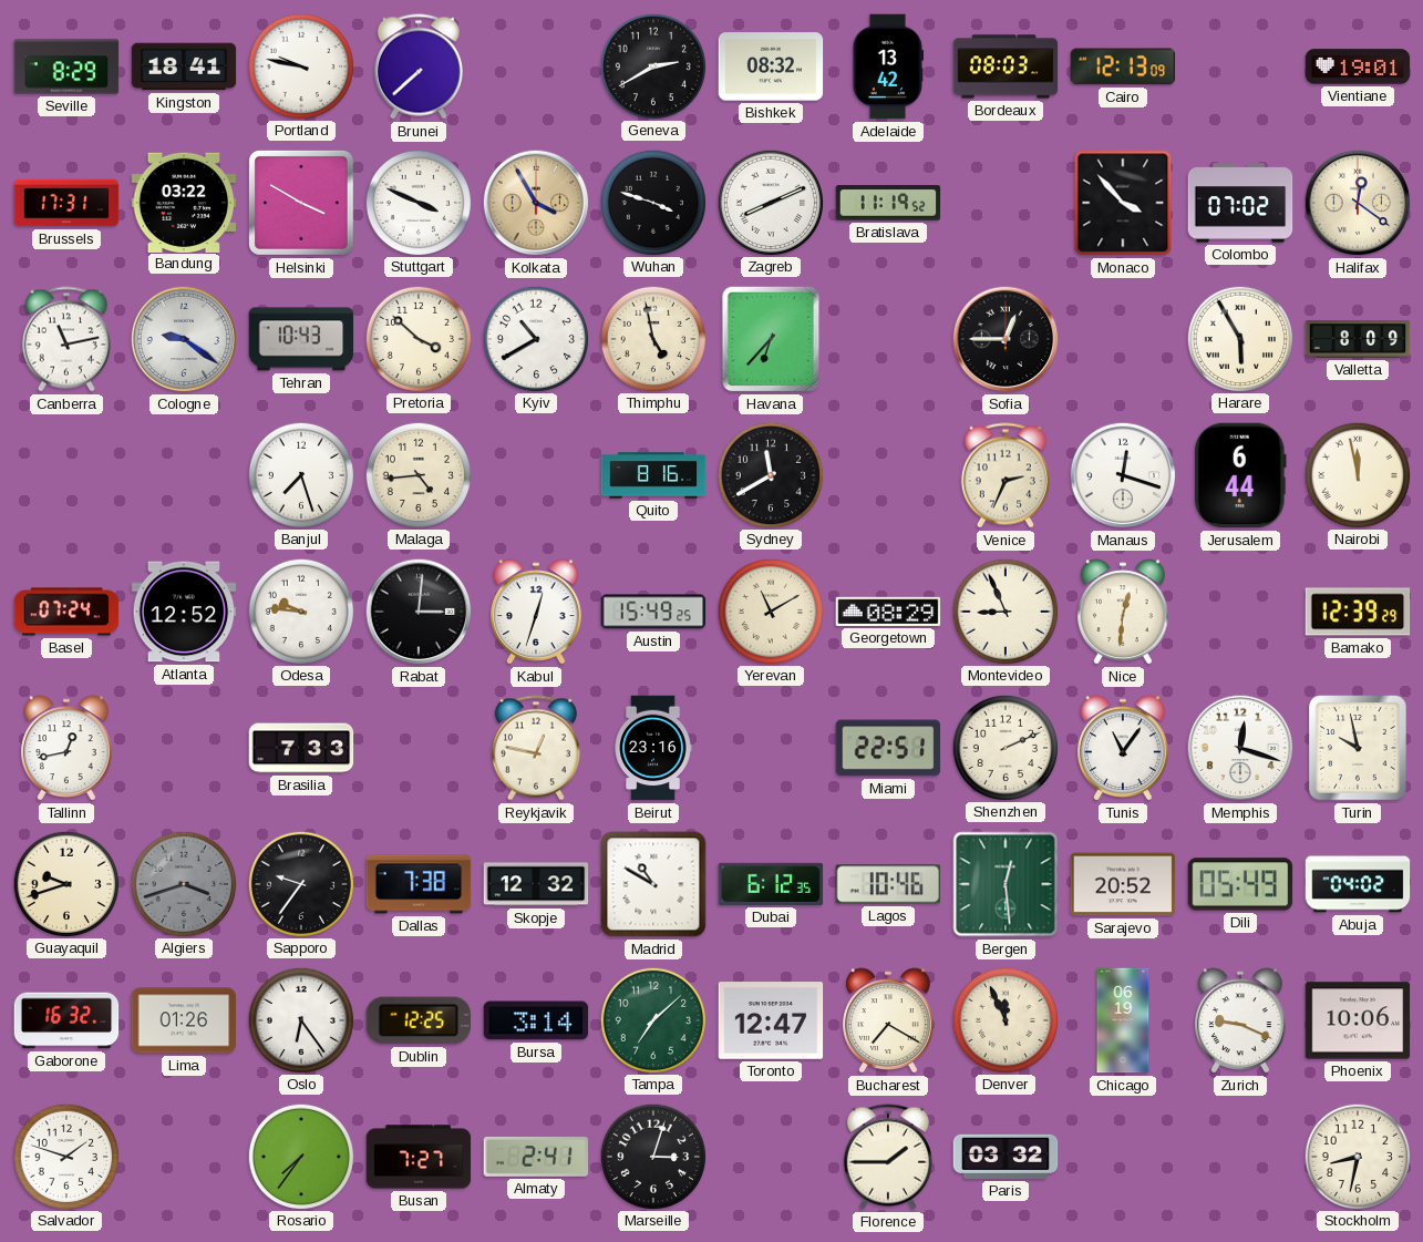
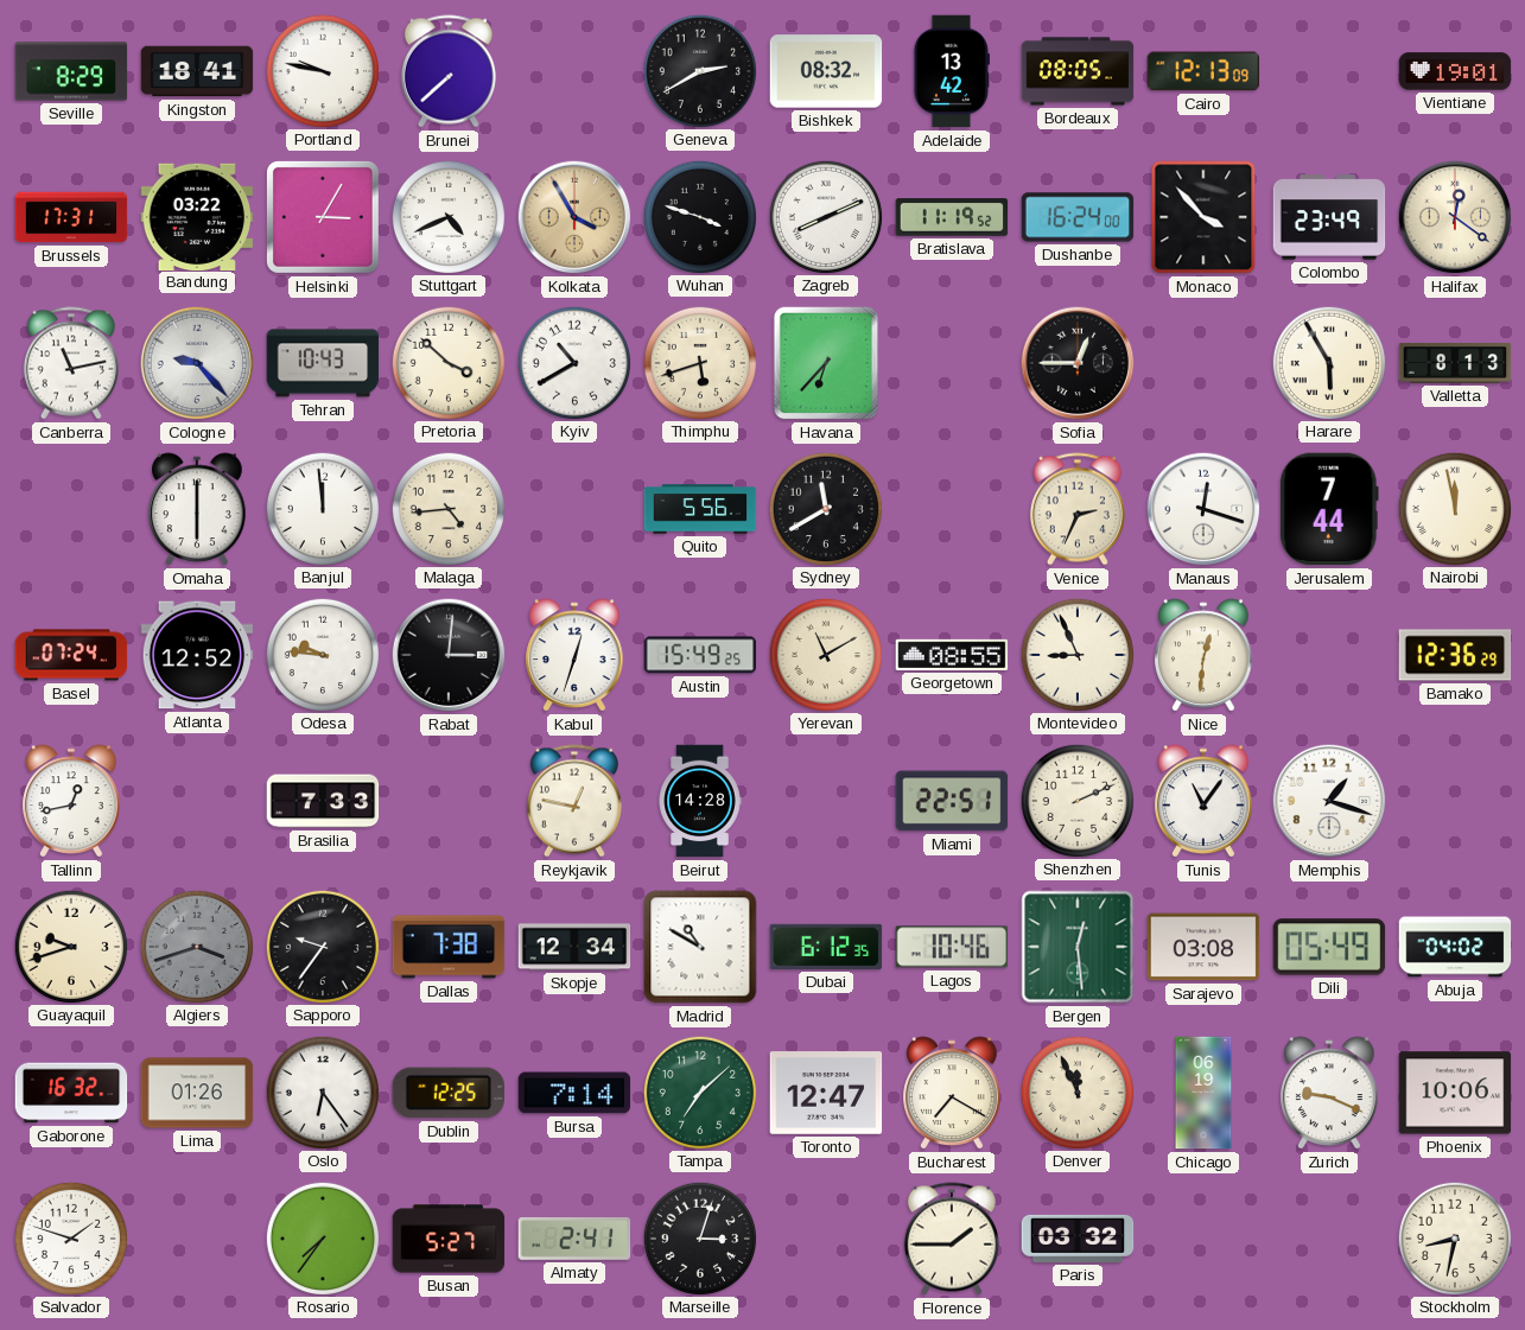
Bordeaux: 08:03 -> 08:05
Helsinki: 3:50 -> 3:05
Stuttgart: 3:49 -> 4:41
Dushanbe: none -> 16:24
Colombo: 07:02 -> 23:49
Cologne: 9:21 -> 9:23
Thimphu: 4:58 -> 5:42
Valletta: 8:09 -> 8:13
Omaha: none -> 6:00
Banjul: 7:27 -> 11:59
Quito: 8:16 -> 5:56
Jerusalem: 6:44 -> 7:44
Georgetown: 08:29 -> 08:55
Bamako: 12:39 -> 12:36
Beirut: 23:16 -> 14:28
Memphis: 12:18 -> 1:18
Turin: 9:58 -> none
Skopje: 12:32 -> 12:34
Sarajevo: 20:52 -> 03:08
Bursa: 3:14 -> 7:14
Busan: 7:27 -> 5:27
